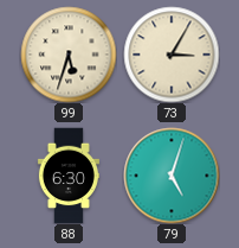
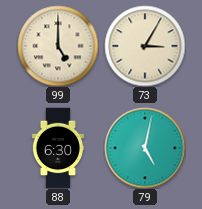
99: 5:33 -> 5:00
79: 5:03 -> 5:02
